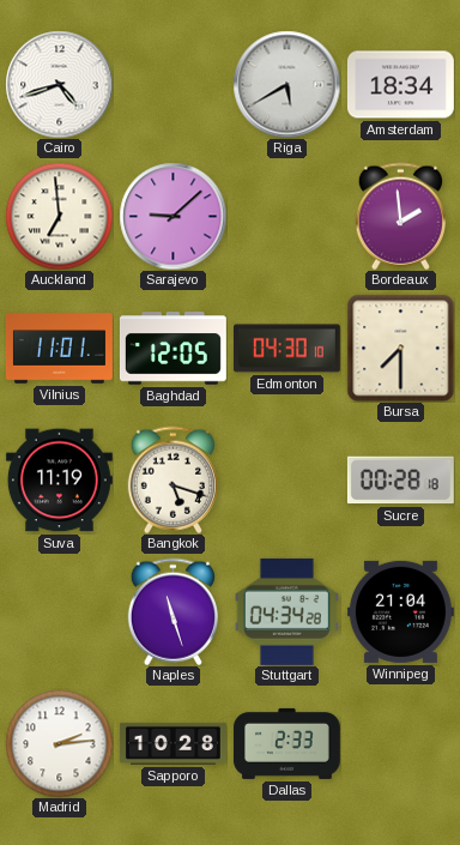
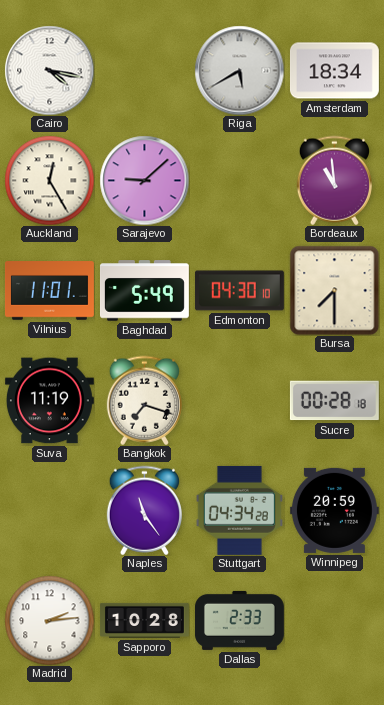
Cairo: 4:42 -> 4:17
Auckland: 6:59 -> 12:25
Bordeaux: 1:59 -> 10:59
Baghdad: 12:05 -> 5:49
Bangkok: 5:18 -> 7:18
Naples: 11:27 -> 11:24
Winnipeg: 21:04 -> 20:59
